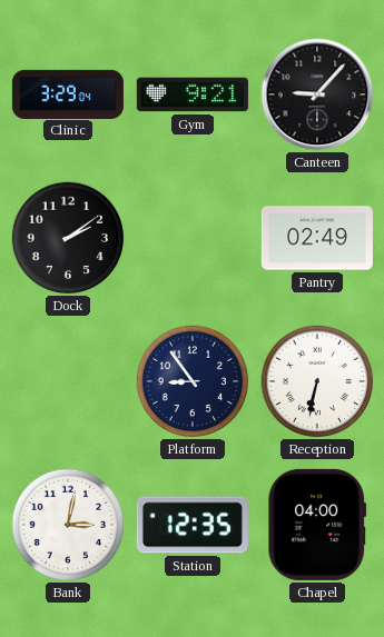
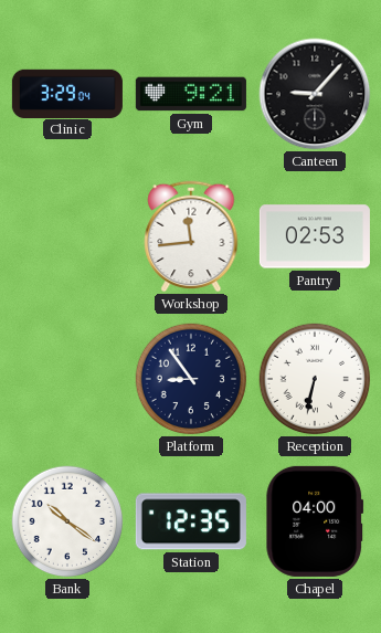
Dock: 2:09 -> none
Workshop: none -> 11:44
Pantry: 02:49 -> 02:53
Bank: 3:02 -> 10:21
